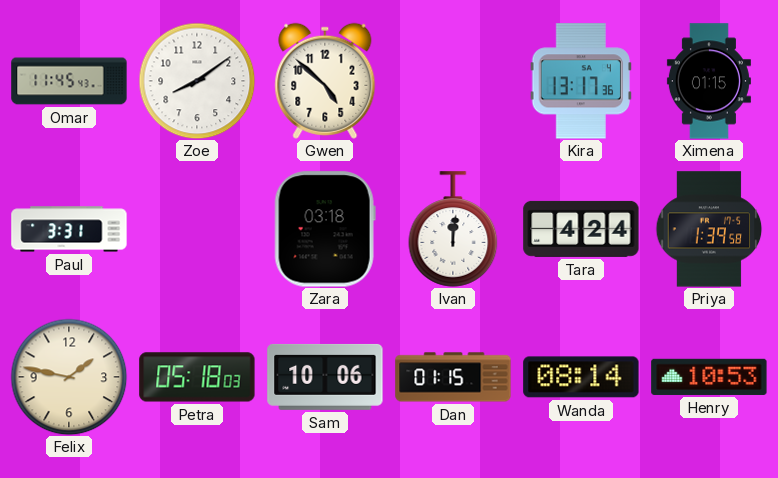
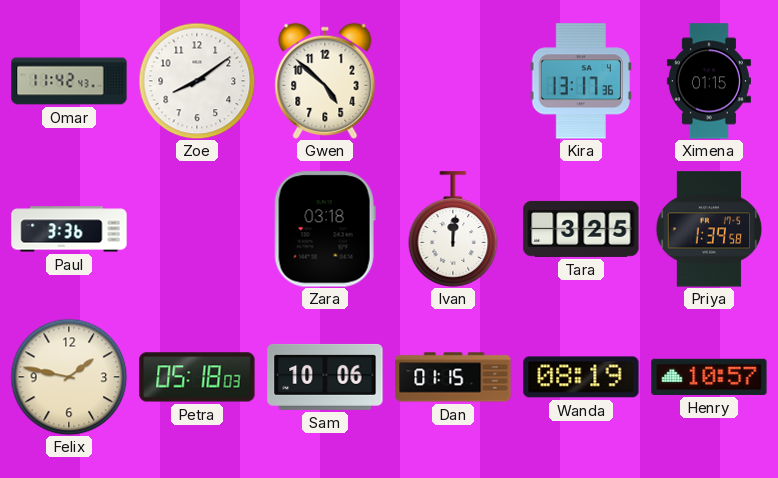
Omar: 11:45 -> 11:42
Paul: 3:31 -> 3:36
Tara: 4:24 -> 3:25
Wanda: 08:14 -> 08:19
Henry: 10:53 -> 10:57
